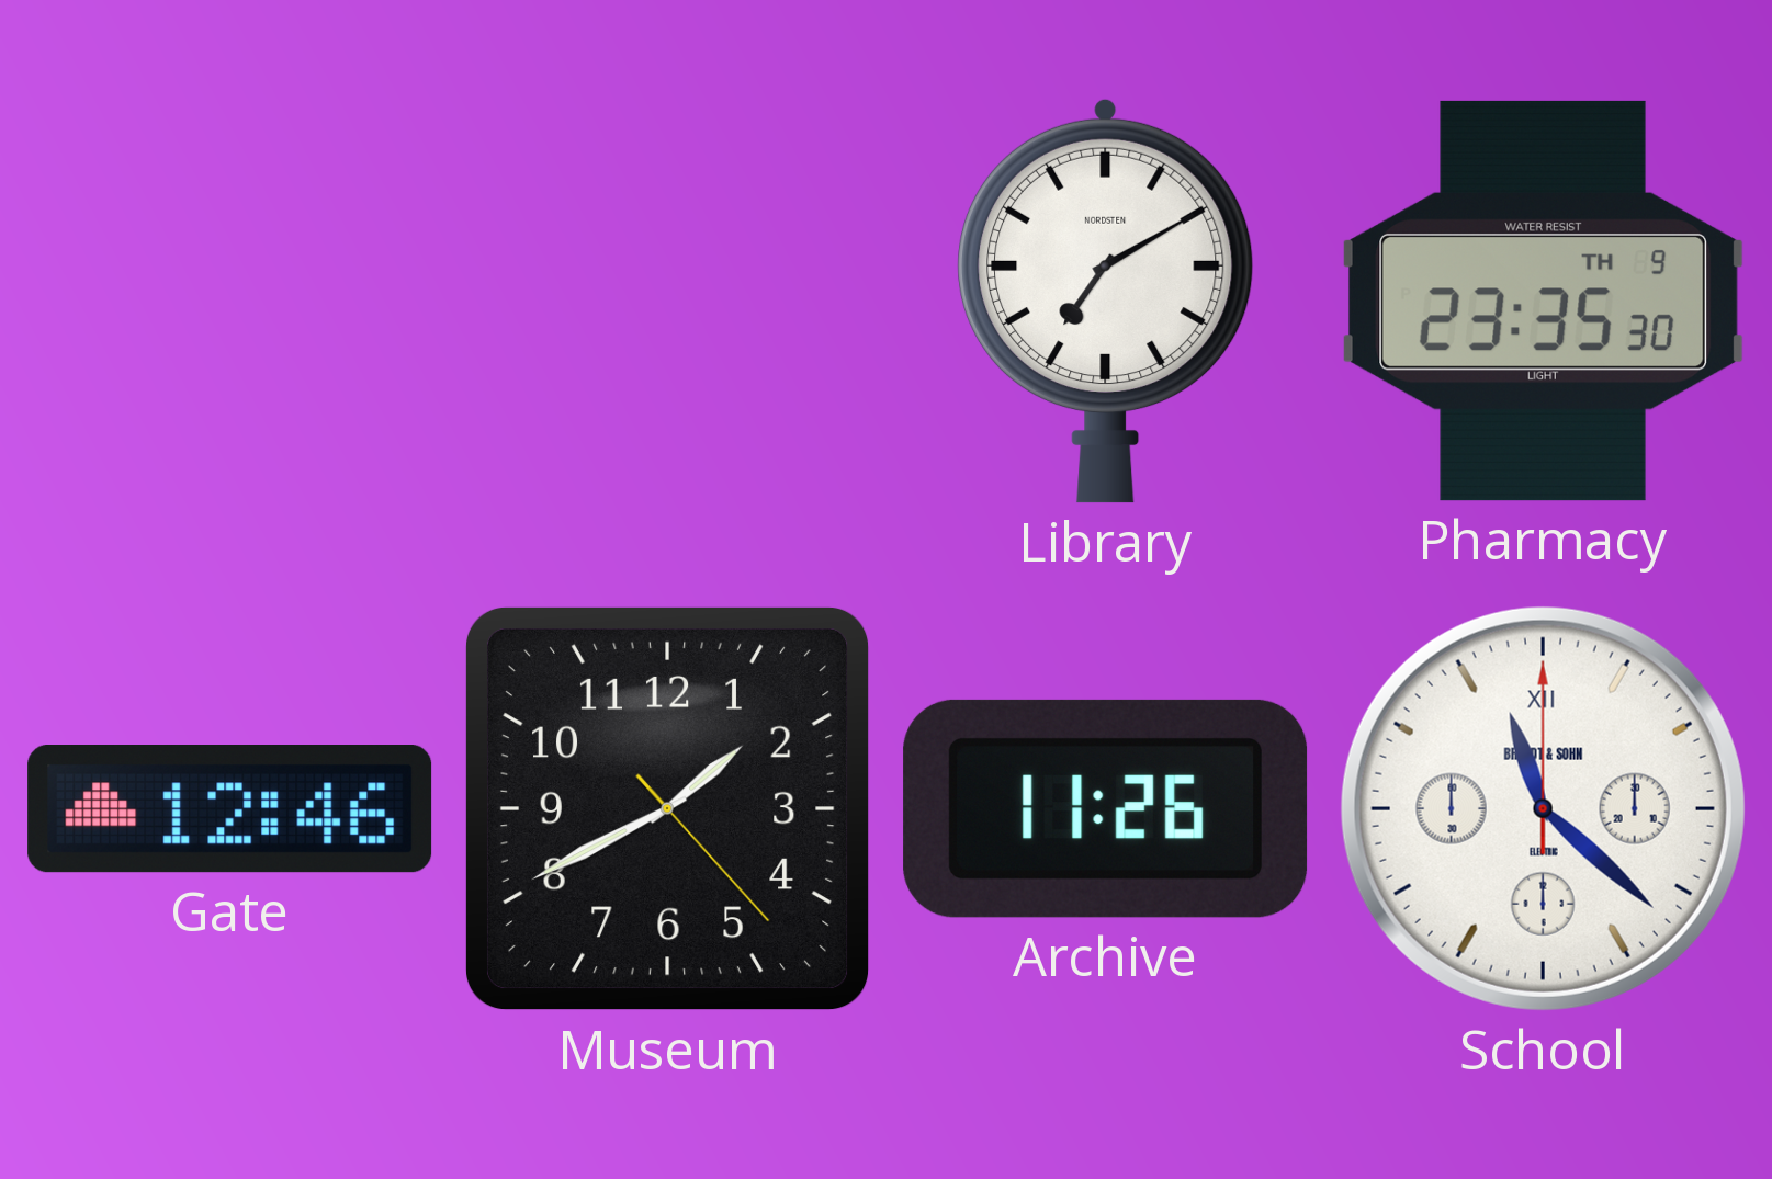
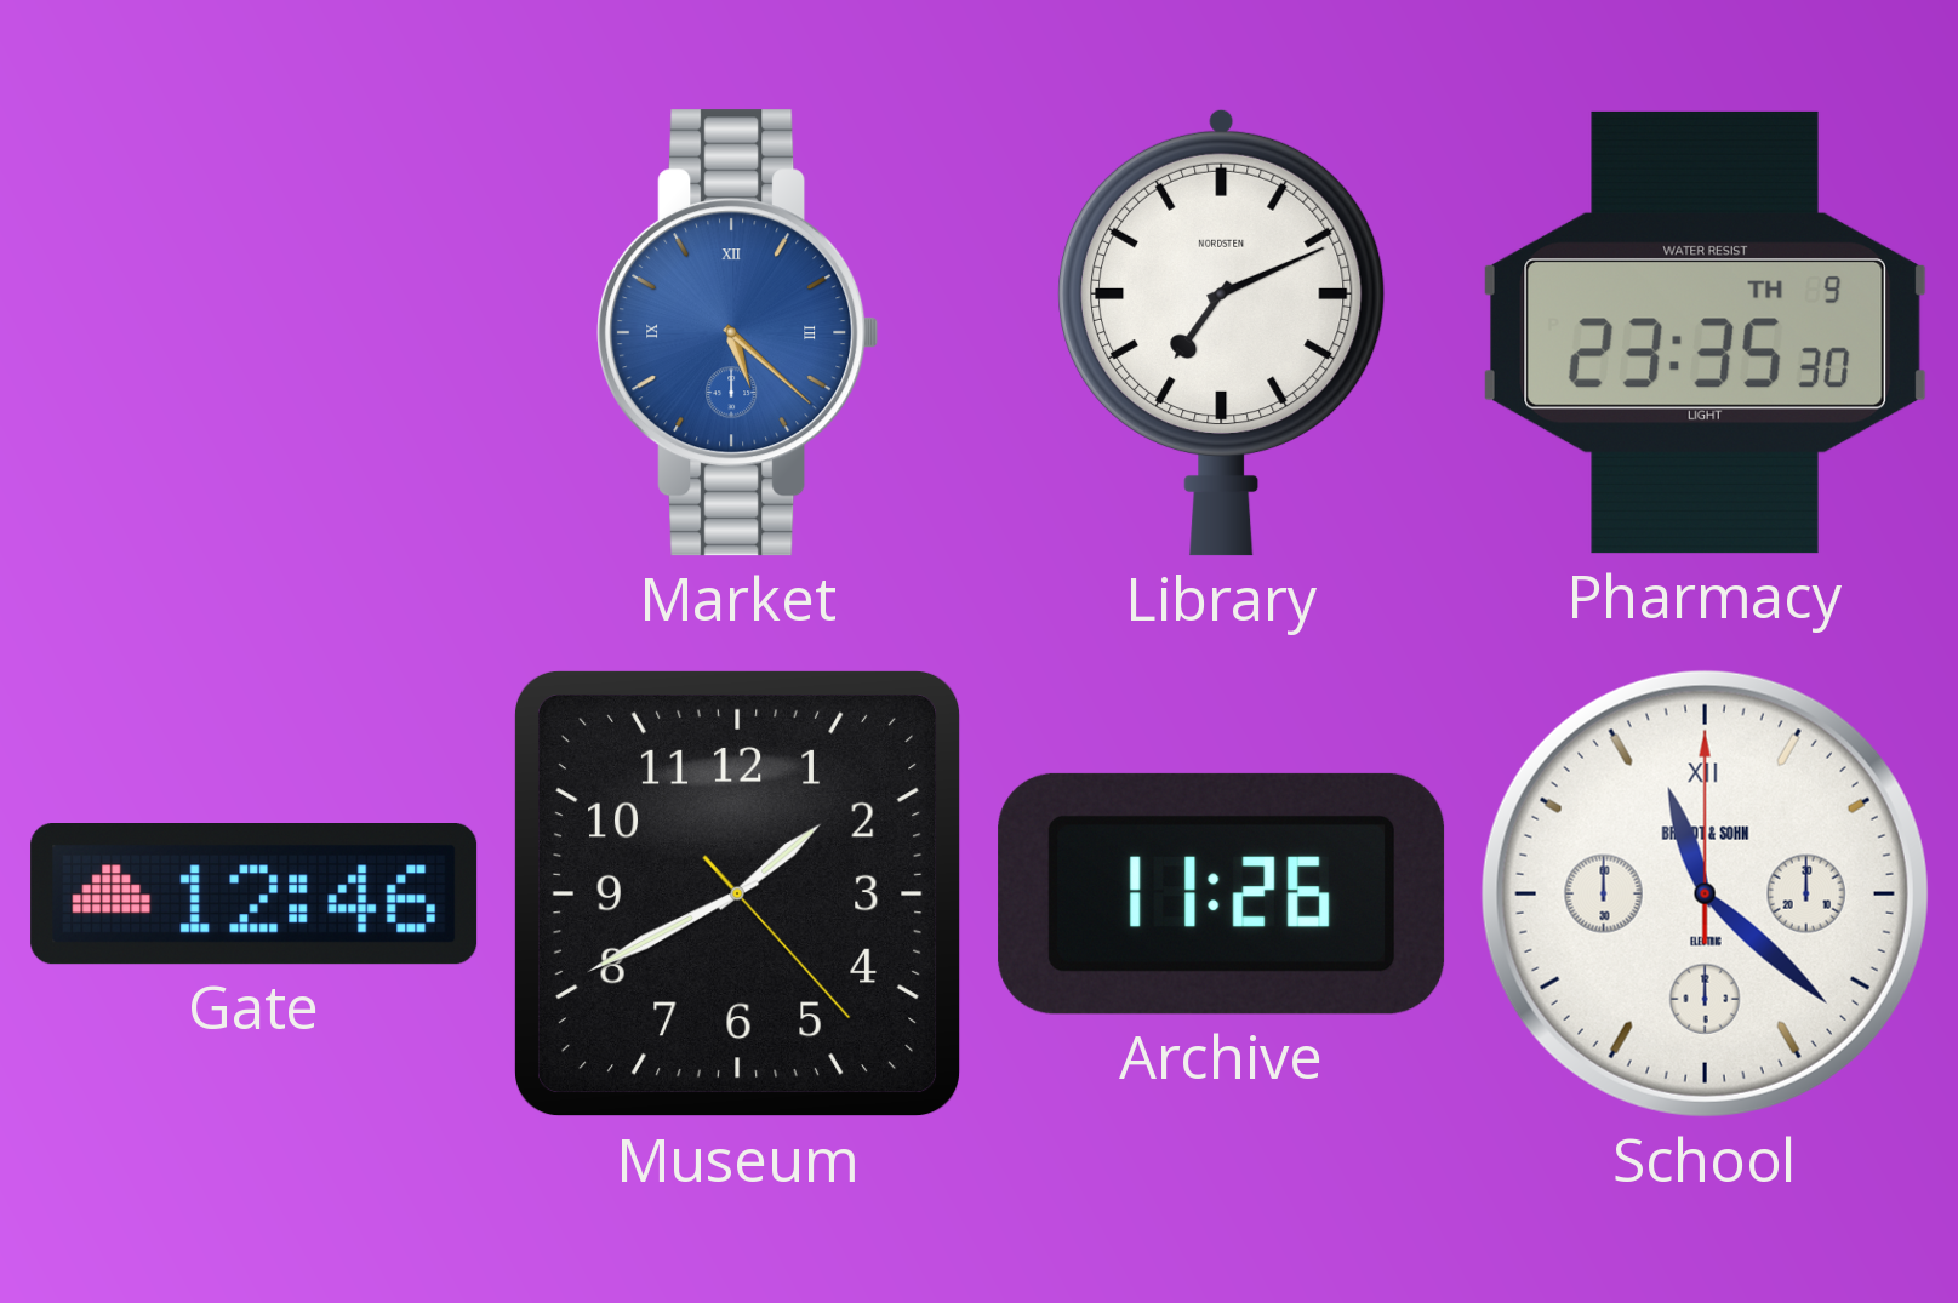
Market: none -> 5:22
Library: 7:10 -> 7:11
